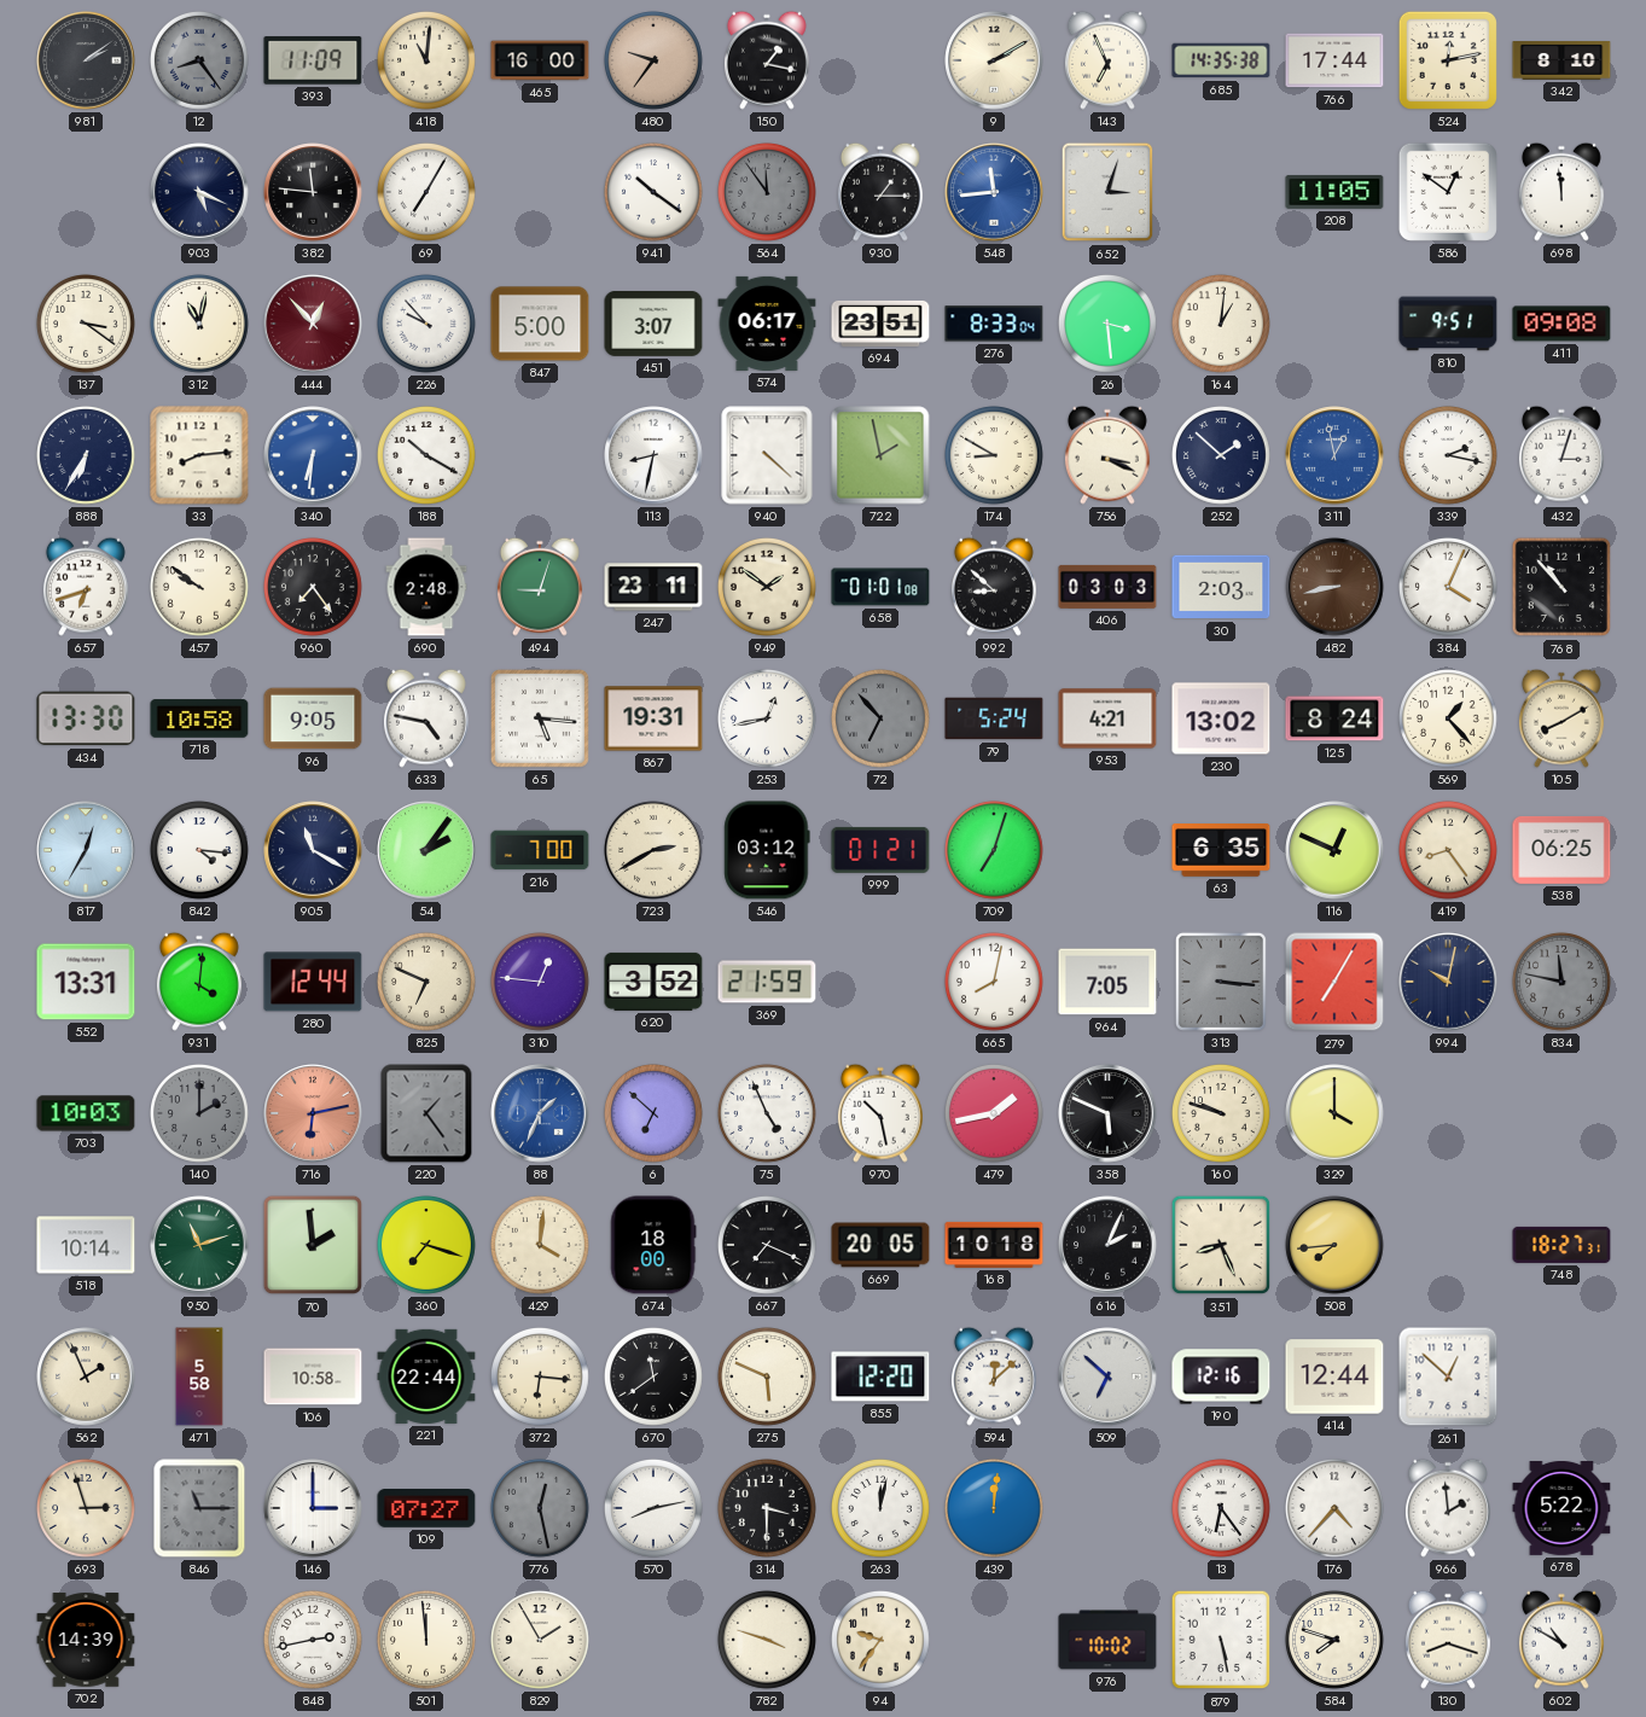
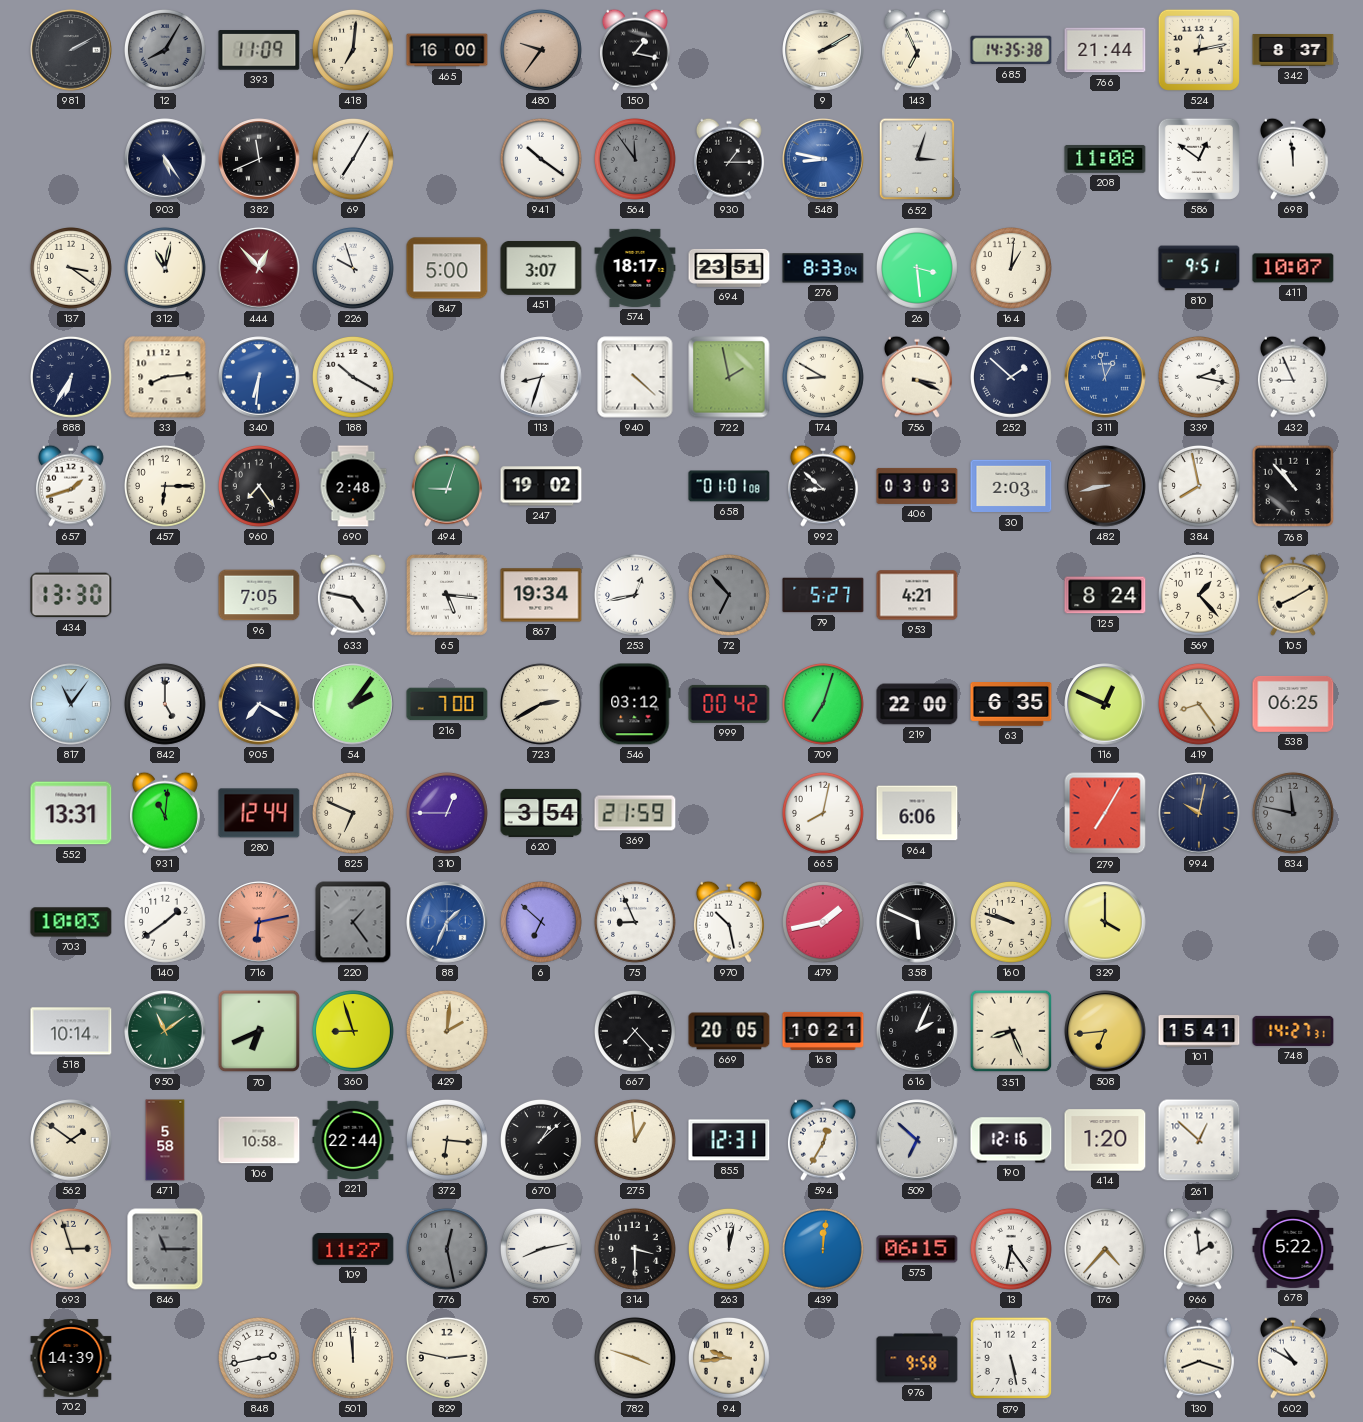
981: 2:09 -> 2:10
12: 8:24 -> 8:05
418: 11:01 -> 7:01
766: 17:44 -> 21:44
342: 8:10 -> 8:37
903: 5:19 -> 5:24
382: 11:46 -> 11:41
548: 11:44 -> 8:47
208: 11:05 -> 11:08
226: 9:53 -> 9:57
574: 06:17 -> 18:17
411: 09:08 -> 10:07
113: 8:32 -> 8:33
432: 3:03 -> 8:56
657: 6:42 -> 1:42
457: 9:51 -> 6:15
247: 23:11 -> 19:02
949: 1:51 -> none
384: 4:04 -> 7:58
718: 10:58 -> none
96: 9:05 -> 7:05
867: 19:31 -> 19:34
79: 5:24 -> 5:27
230: 13:02 -> none
817: 12:35 -> 11:06
842: 4:16 -> 5:00
905: 11:20 -> 7:20
999: 01:21 -> 00:42
219: none -> 22:00
931: 4:01 -> 11:01
310: 12:46 -> 12:45
620: 3:52 -> 3:54
964: 7:05 -> 6:06
313: 3:16 -> none
140: 2:00 -> 1:39
140 dial: grey -> white
75: 4:56 -> 8:56
950: 11:12 -> 11:09
70: 1:59 -> 6:41
360: 7:18 -> 8:57
429: 4:01 -> 2:01
674: 18:00 -> none
667: 7:19 -> 7:23
168: 10:18 -> 10:21
508: 7:44 -> 6:44
101: none -> 15:41
748: 18:27 -> 14:27
562: 1:56 -> 1:51
670: 11:39 -> 1:08
275: 5:49 -> 12:59
855: 12:20 -> 12:31
594: 12:08 -> 12:35
414: 12:44 -> 1:20
146: 3:00 -> none
109: 07:27 -> 11:27
575: none -> 06:15
829: 1:55 -> 2:47
94: 9:36 -> 9:44
976: 10:02 -> 9:58
584: 7:48 -> none
